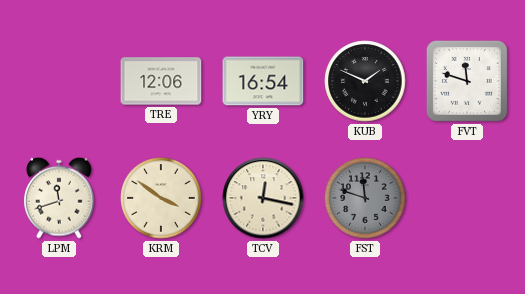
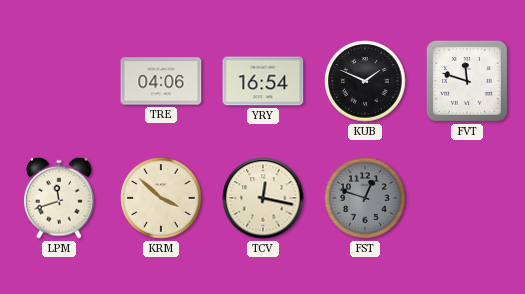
TRE: 12:06 -> 04:06
KRM: 3:51 -> 3:52
FST: 11:48 -> 12:48
